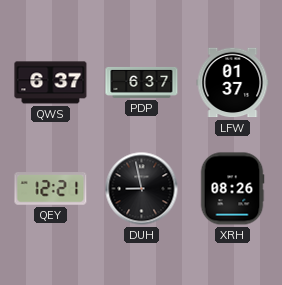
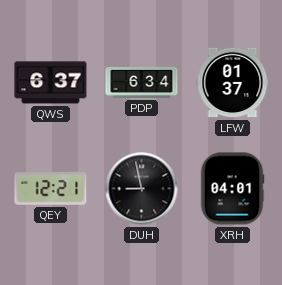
PDP: 6:37 -> 6:34
XRH: 08:26 -> 04:01
